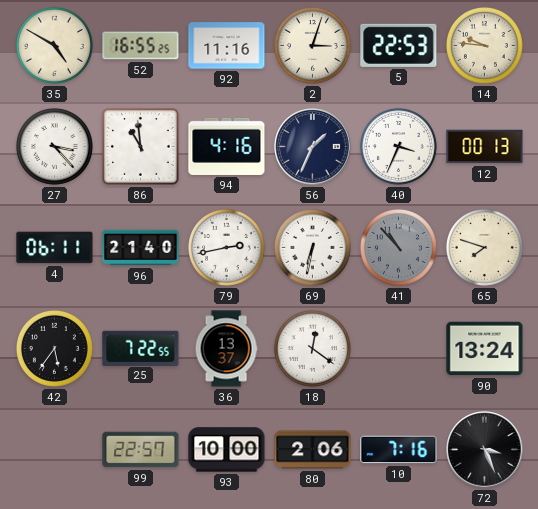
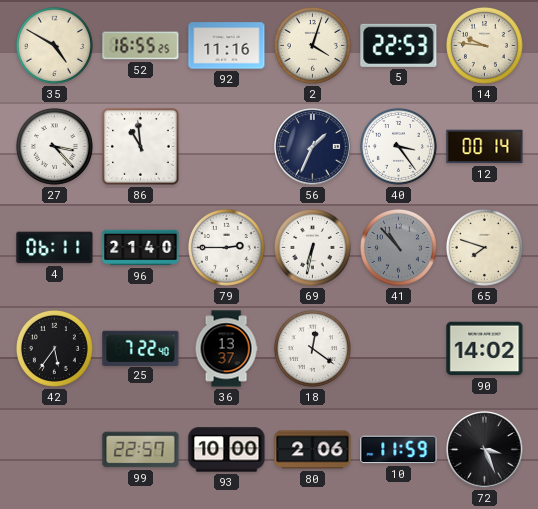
2: 3:03 -> 4:03
94: 4:16 -> none
40: 3:34 -> 3:24
12: 00:13 -> 00:14
79: 2:43 -> 2:45
25: 7:22:55 -> 7:22:40
90: 13:24 -> 14:02
10: 7:16 -> 11:59
